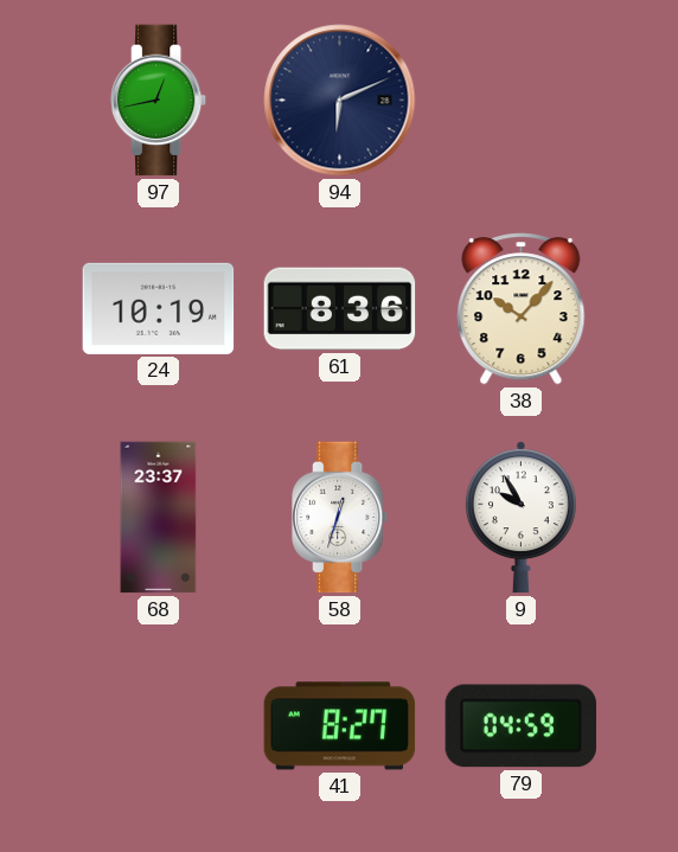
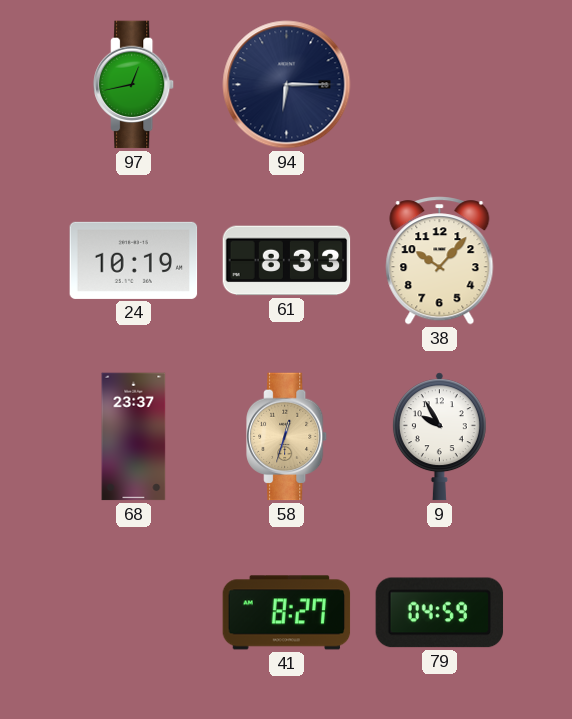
94: 6:11 -> 6:15
61: 8:36 -> 8:33
58 dial: white -> champagne
